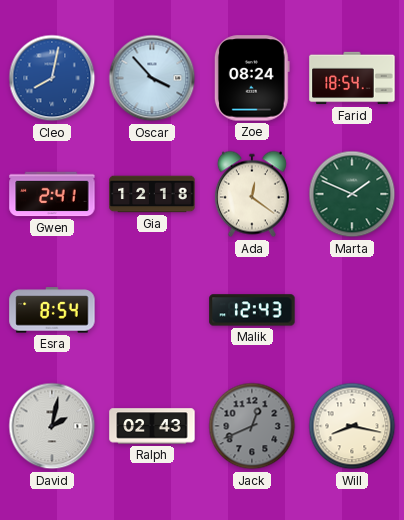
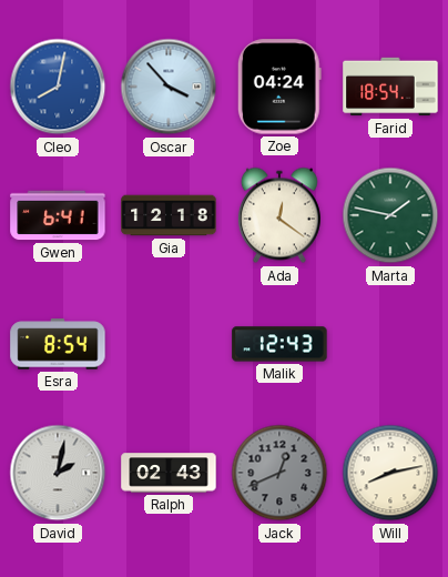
Zoe: 08:24 -> 04:24
Gwen: 2:41 -> 6:41
Marta: 1:49 -> 1:47
Will: 8:17 -> 8:13
